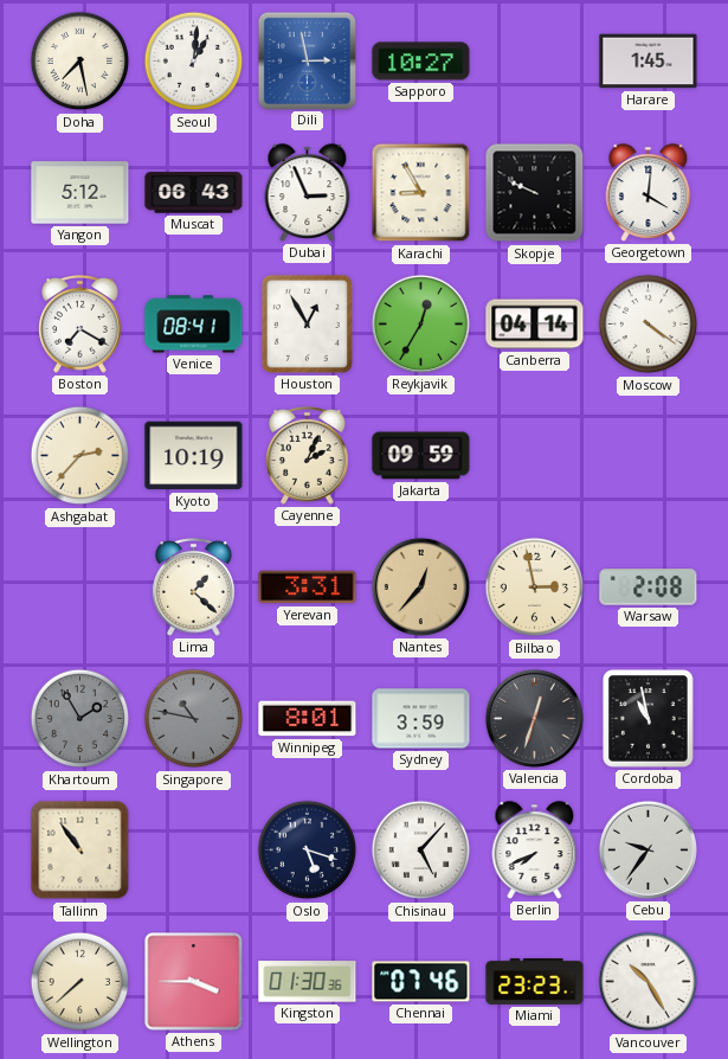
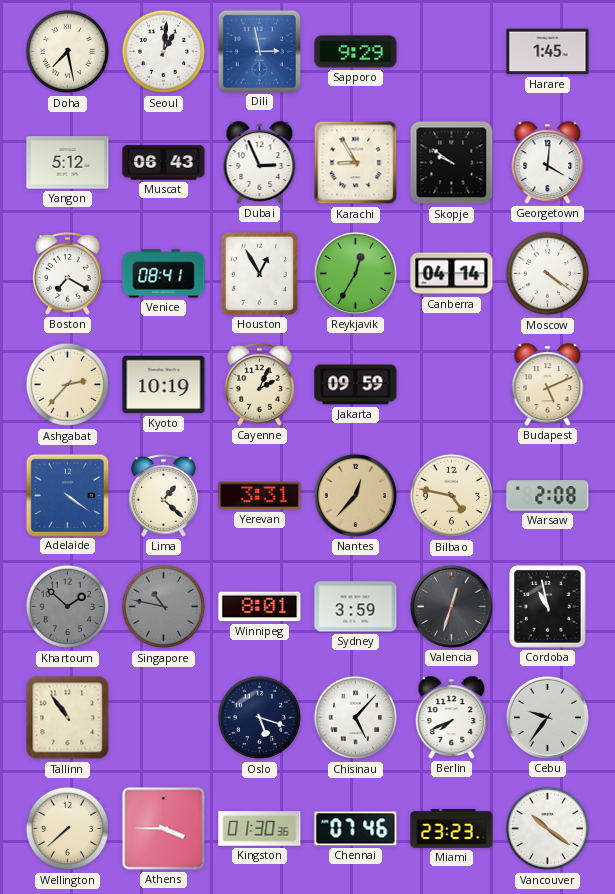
Sapporo: 10:27 -> 9:29
Skopje: 9:49 -> 9:51
Budapest: none -> 5:11
Adelaide: none -> 4:21
Bilbao: 2:58 -> 4:47
Khartoum: 1:55 -> 1:52
Vancouver: 10:25 -> 10:21
